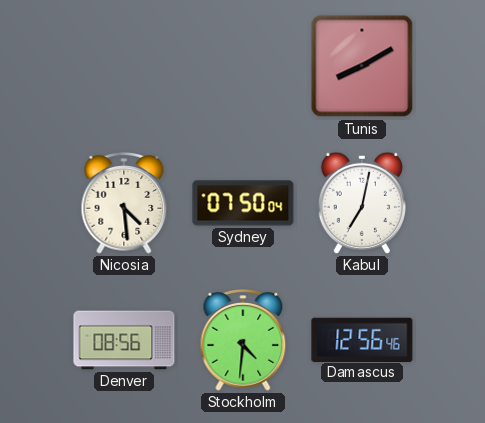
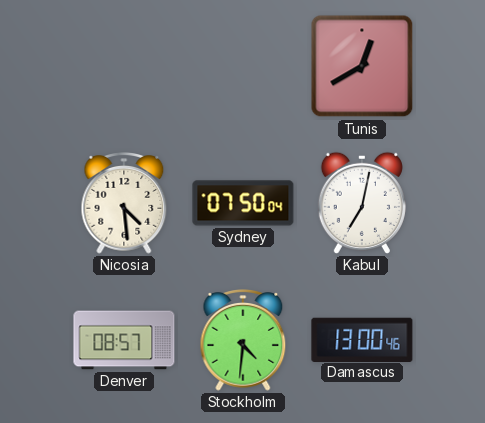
Tunis: 8:10 -> 12:40
Denver: 08:56 -> 08:57
Damascus: 12:56 -> 13:00
